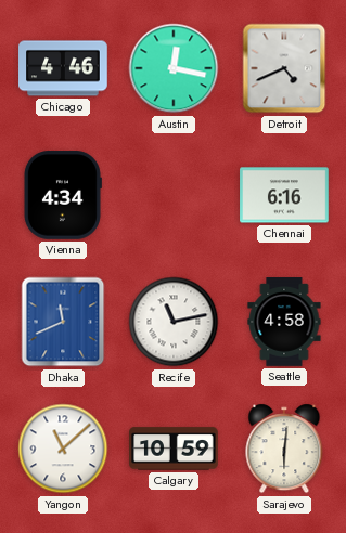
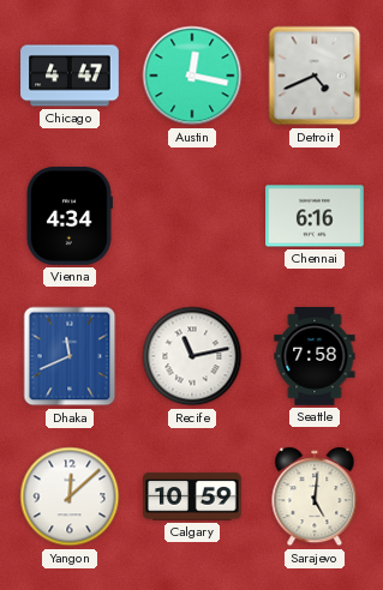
Chicago: 4:46 -> 4:47
Seattle: 4:58 -> 7:58
Yangon: 11:08 -> 12:08
Sarajevo: 6:01 -> 5:01
